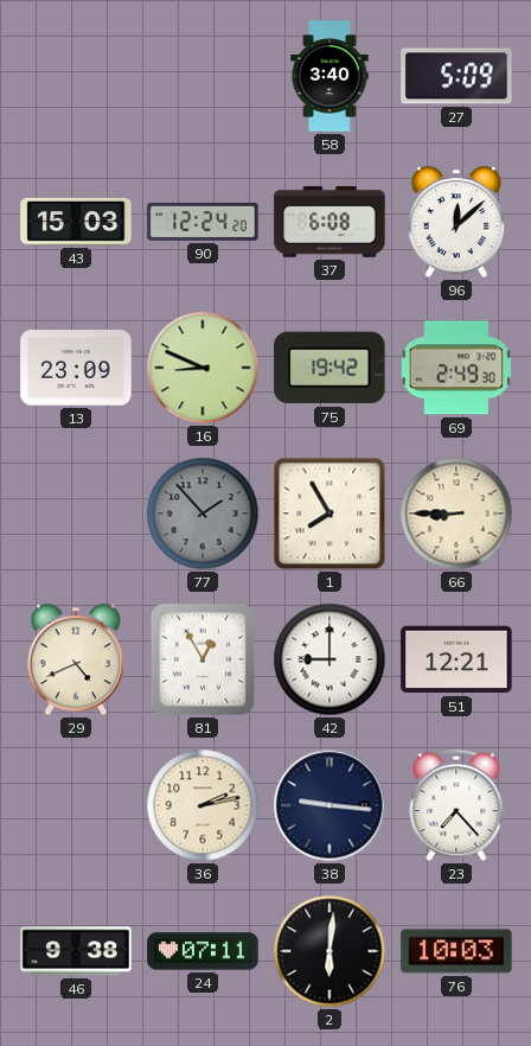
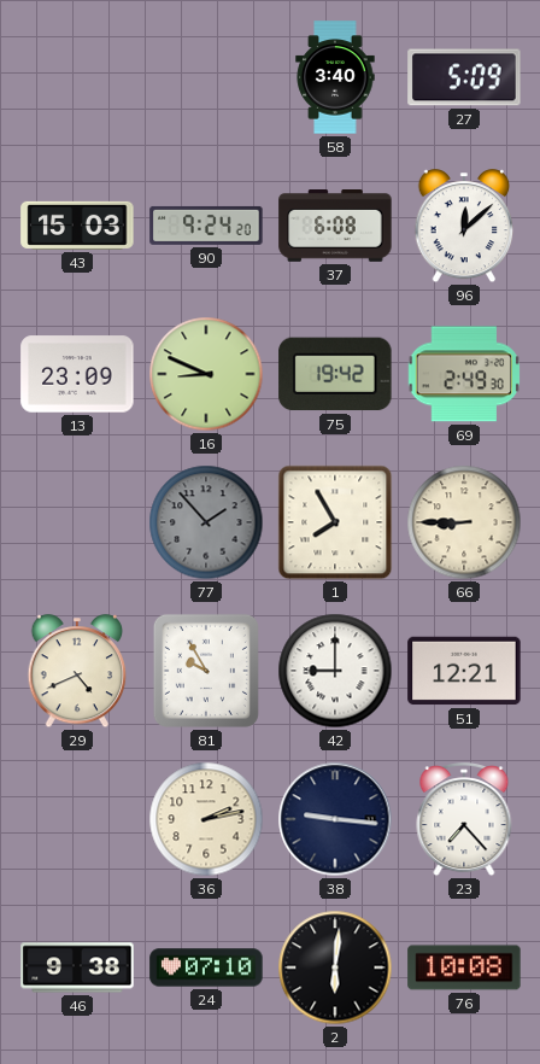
90: 12:24 -> 9:24
81: 12:55 -> 9:55
24: 07:11 -> 07:10
76: 10:03 -> 10:08
